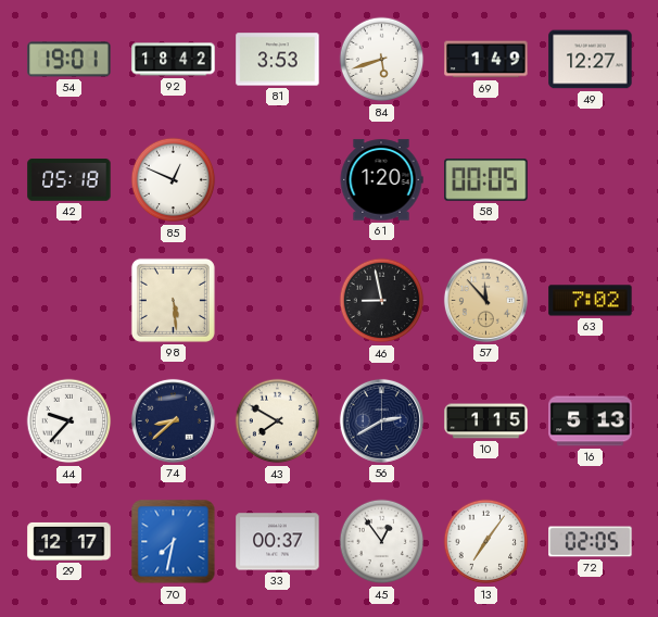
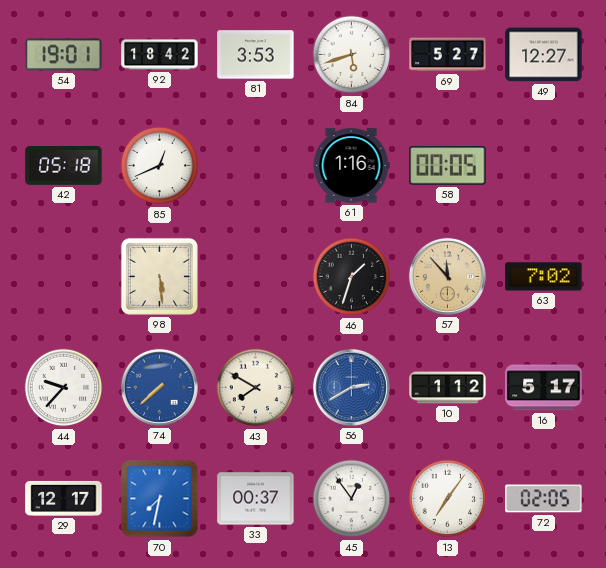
69: 1:49 -> 5:27
85: 12:49 -> 12:41
61: 1:20 -> 1:16
46: 8:58 -> 1:33
74: 8:38 -> 7:38
74 dial: navy -> blue
56 dial: navy -> blue
10: 1:15 -> 1:12
16: 5:13 -> 5:17
